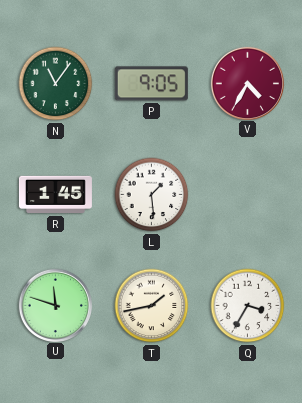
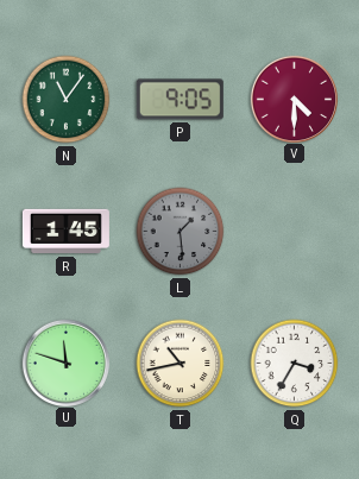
V: 4:35 -> 4:30
L dial: white -> grey
T: 1:43 -> 10:43
